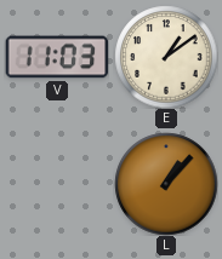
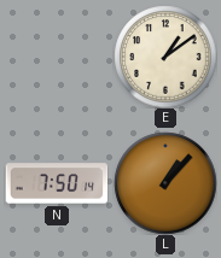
V: 11:03 -> none
N: none -> 7:50
